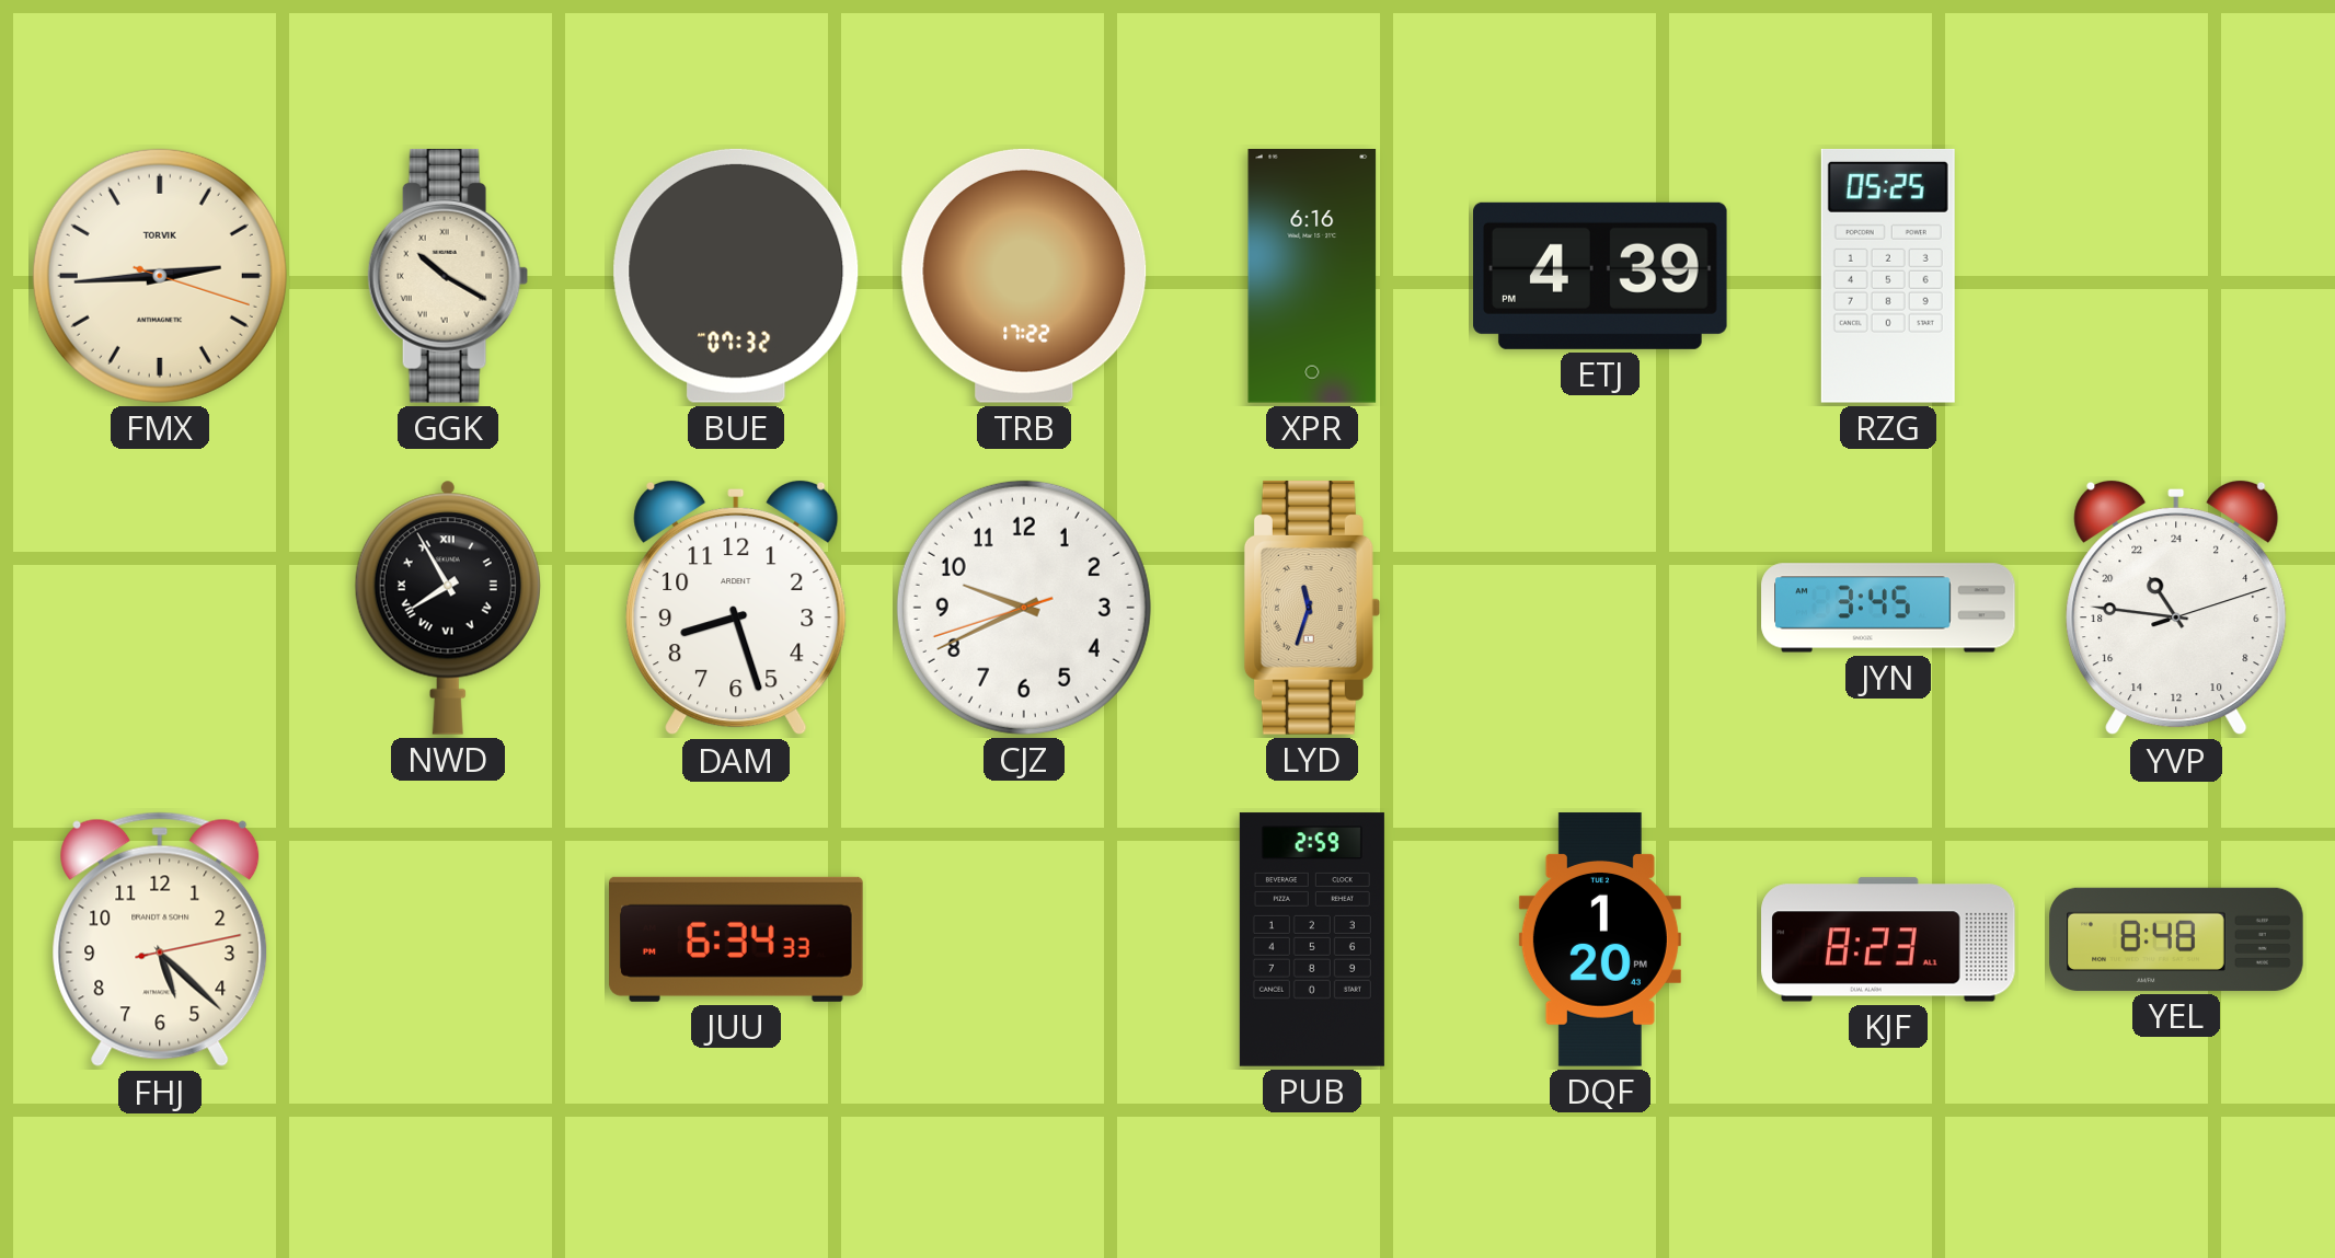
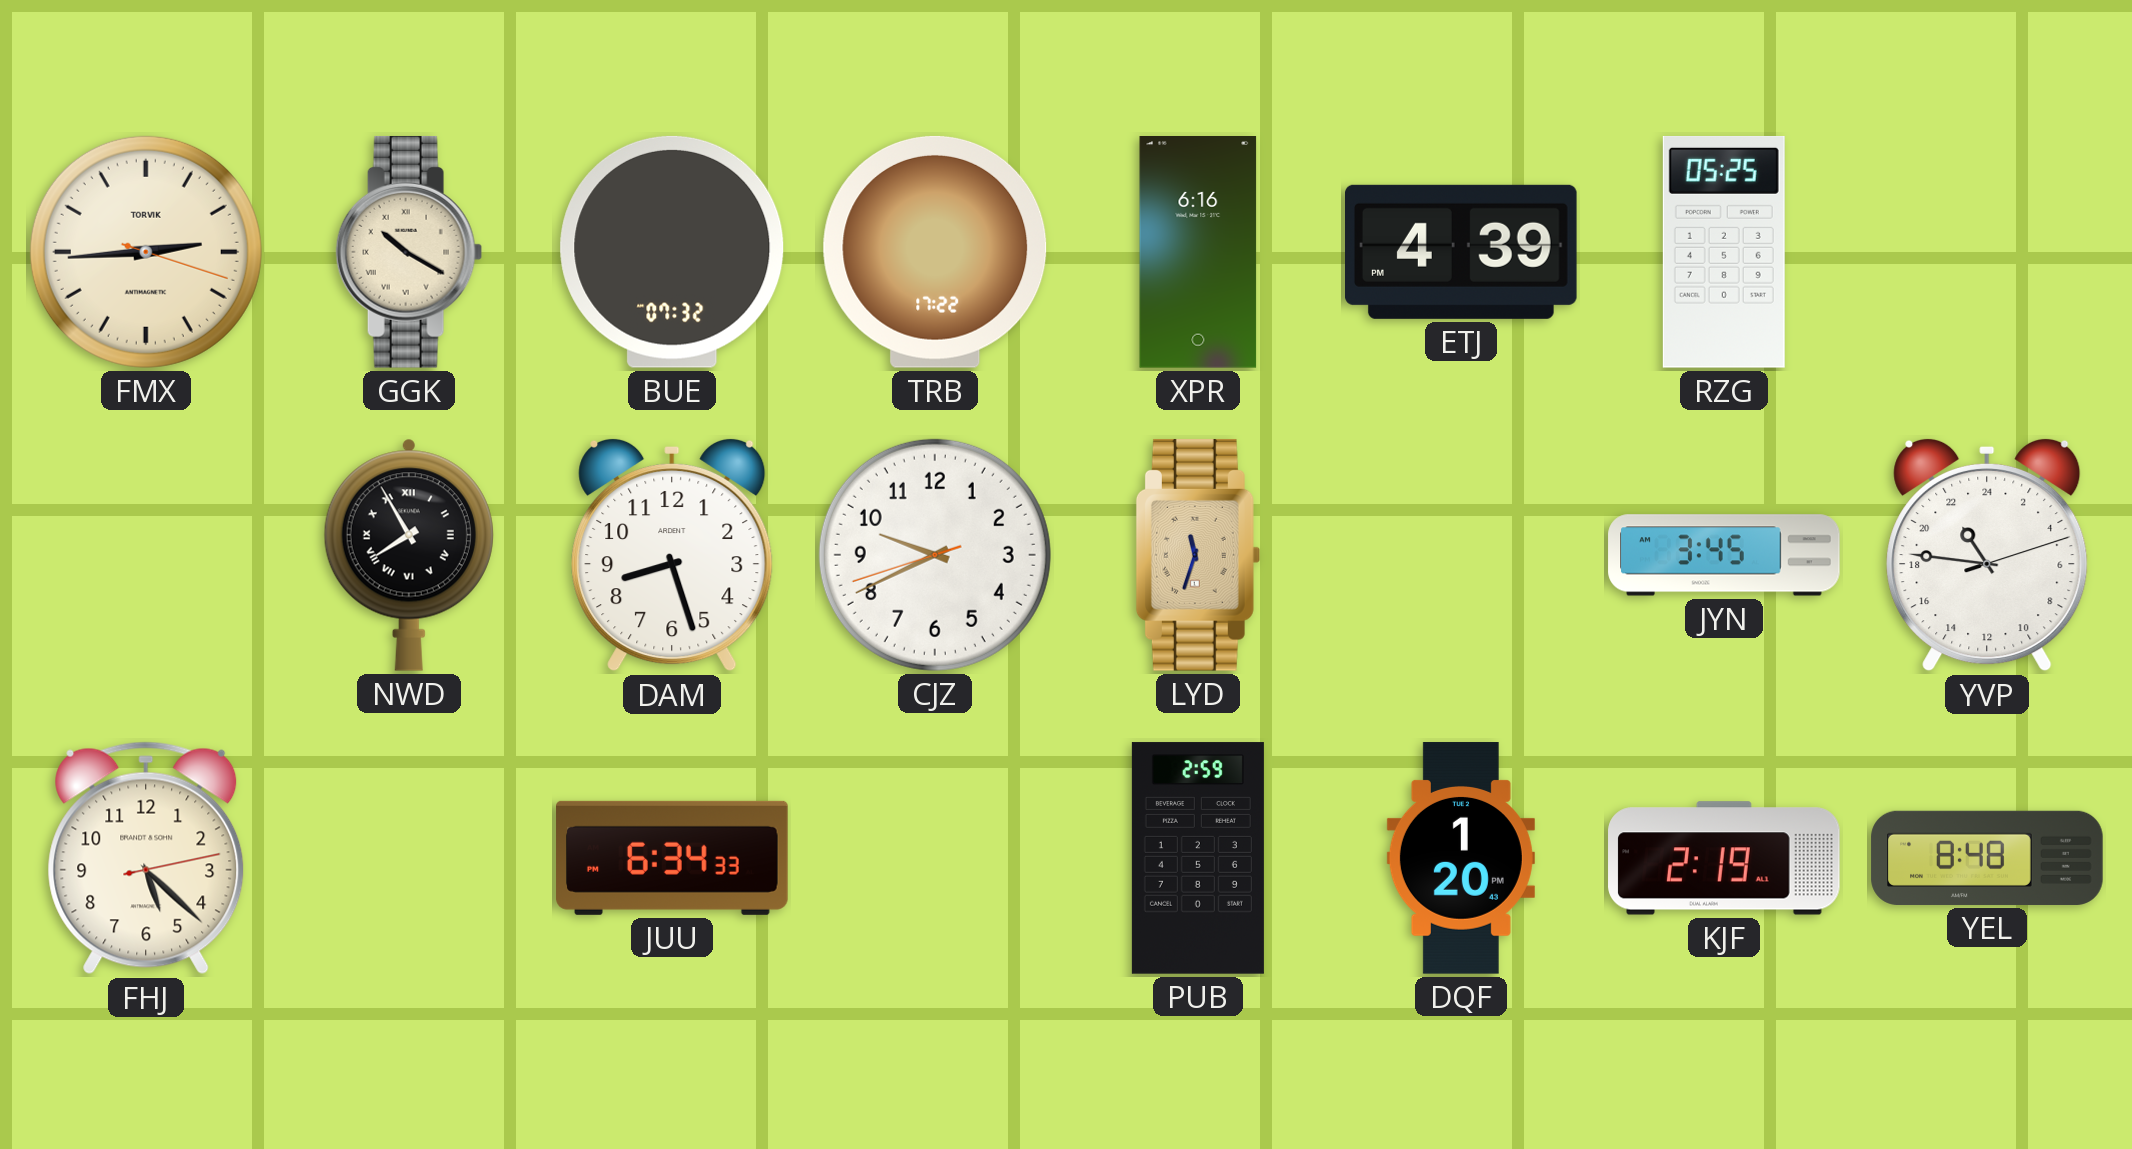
KJF: 8:23 -> 2:19
